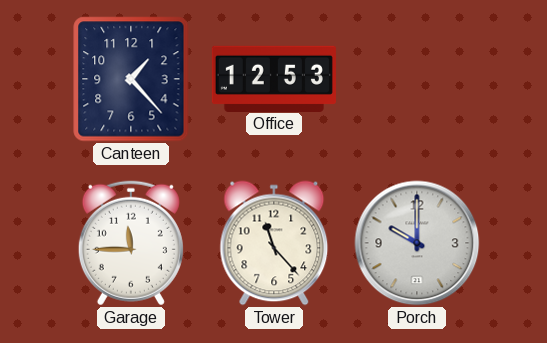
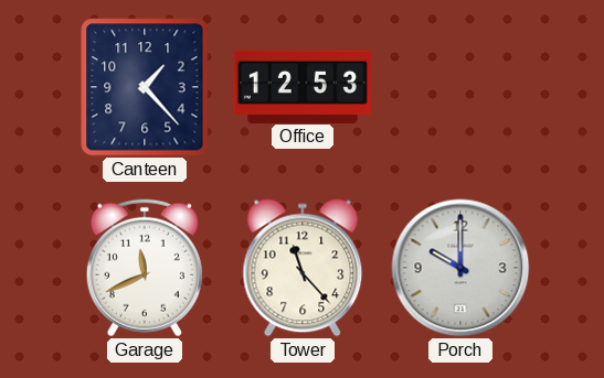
Garage: 11:45 -> 11:41
